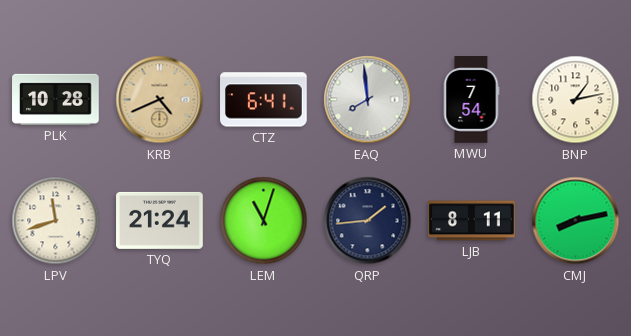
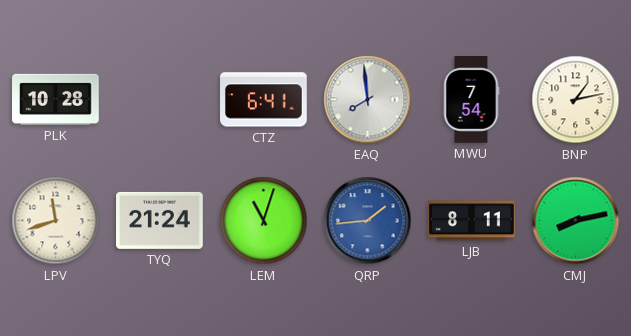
KRB: 4:41 -> none
QRP dial: navy -> blue
